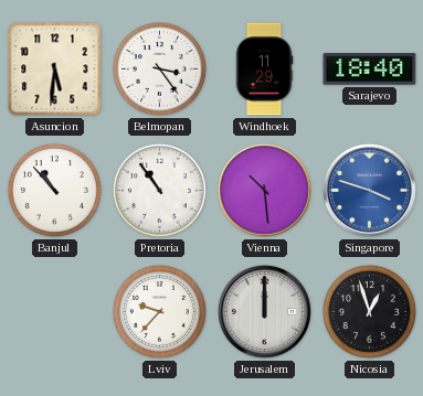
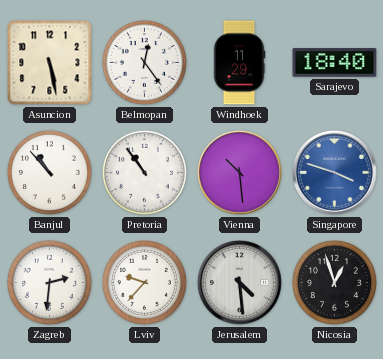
Asuncion: 5:31 -> 5:28
Belmopan: 3:24 -> 12:24
Zagreb: none -> 2:31
Jerusalem: 12:00 -> 4:29
